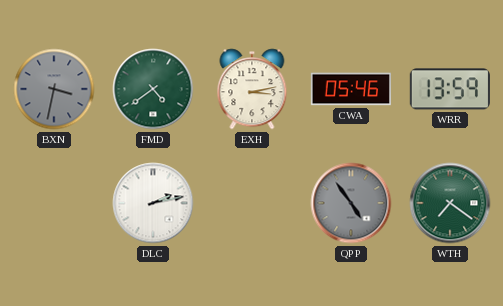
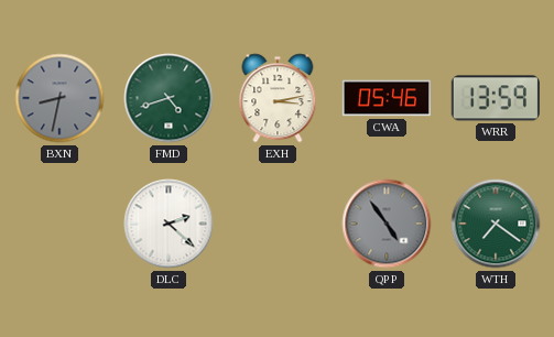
BXN: 3:32 -> 8:32
FMD: 4:39 -> 4:42
DLC: 2:13 -> 2:22
